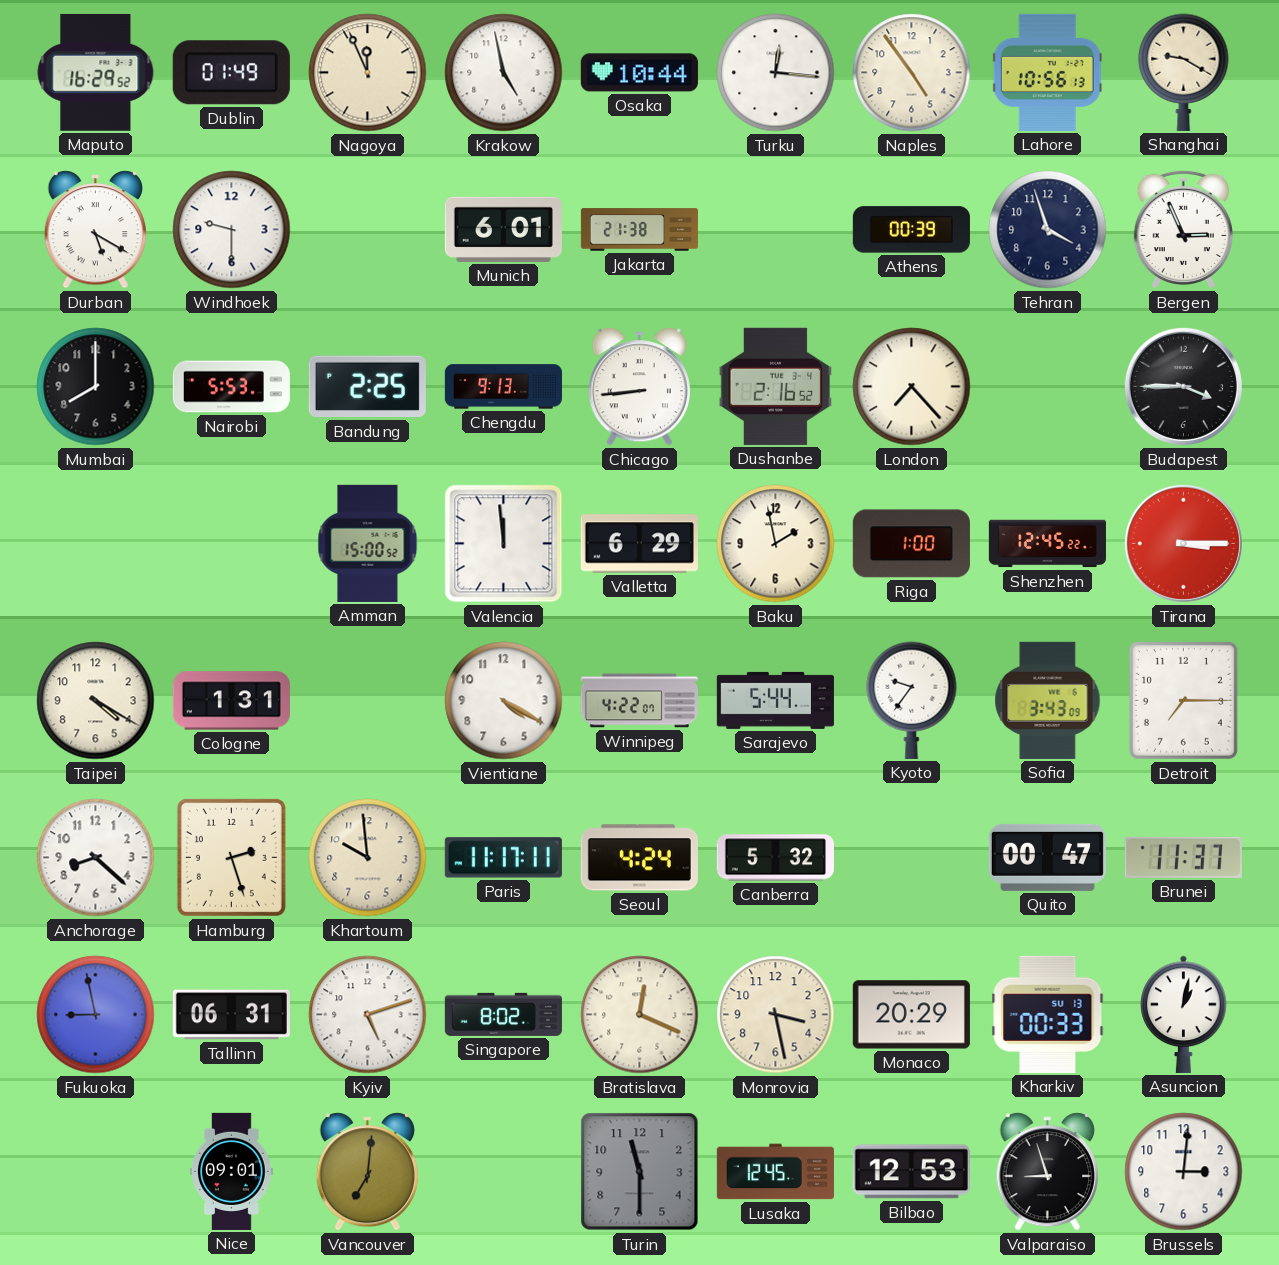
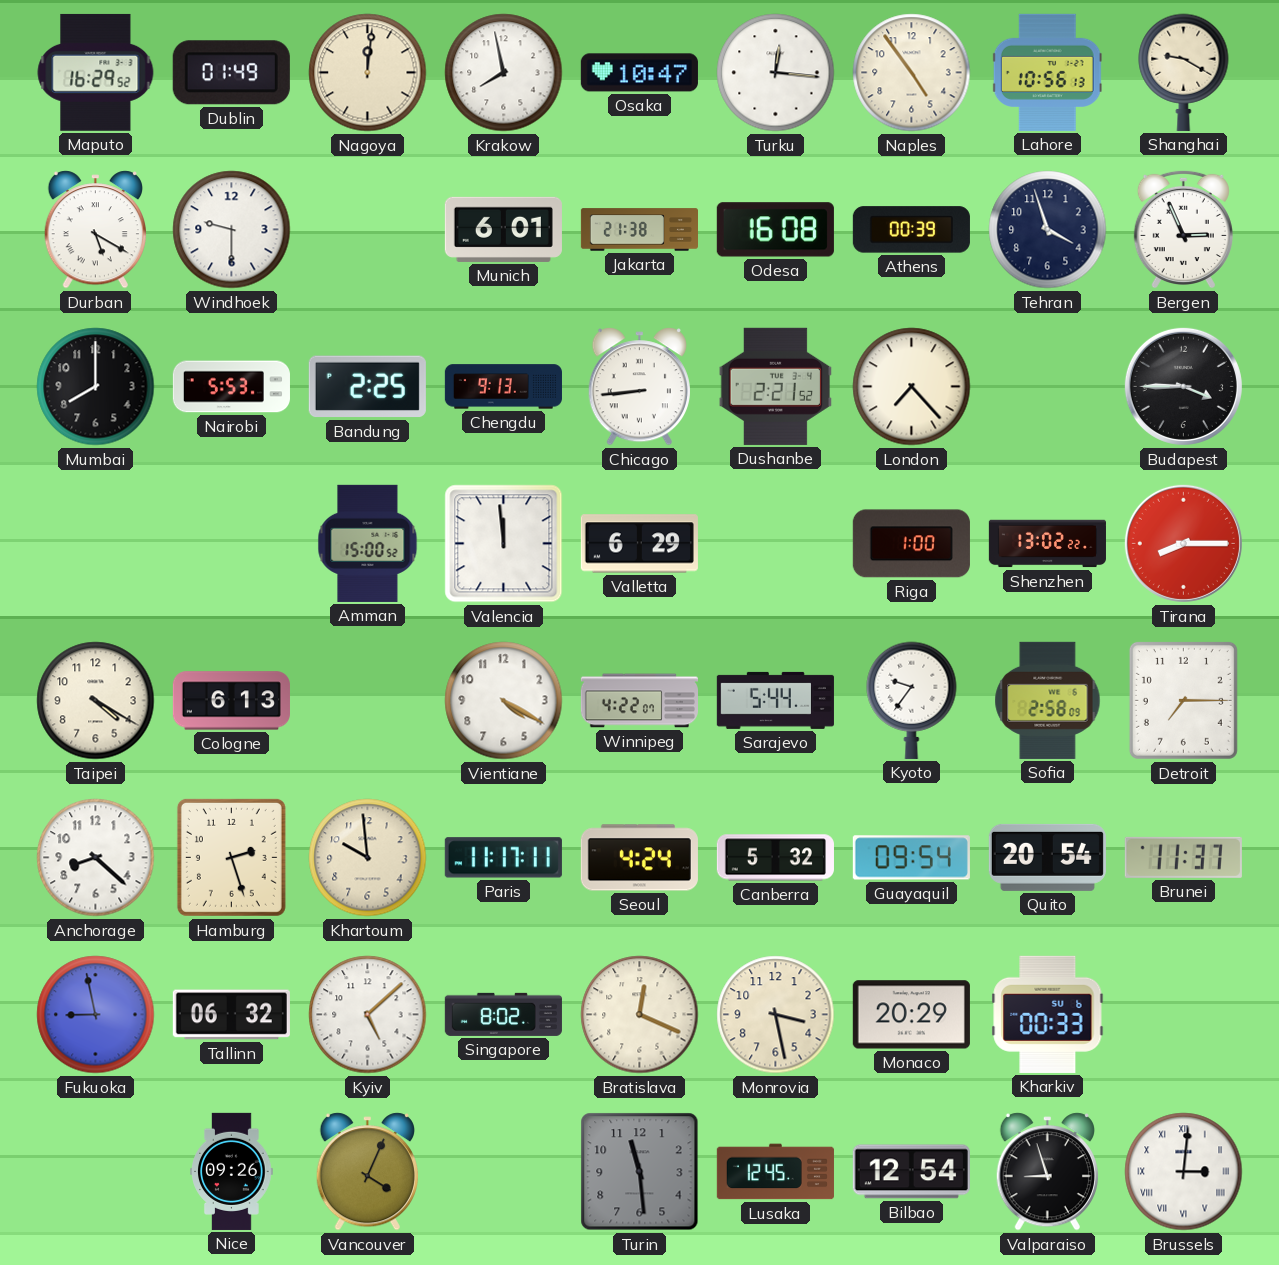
Nagoya: 11:56 -> 12:01
Krakow: 4:58 -> 7:58
Osaka: 10:44 -> 10:47
Odesa: none -> 16:08
Dushanbe: 2:16 -> 2:21
Baku: 1:58 -> none
Shenzhen: 12:45 -> 13:02
Tirana: 3:15 -> 8:15
Cologne: 1:31 -> 6:13
Sofia: 3:43 -> 2:58
Guayaquil: none -> 09:54
Quito: 00:47 -> 20:54
Tallinn: 06:31 -> 06:32
Kyiv: 5:12 -> 5:08
Kharkiv date: SU 13 -> SU 6
Asuncion: 1:02 -> none
Nice: 09:01 -> 09:26
Vancouver: 7:01 -> 4:04
Turin: 11:30 -> 11:29
Bilbao: 12:53 -> 12:54
Brussels numerals: Arabic -> Roman
